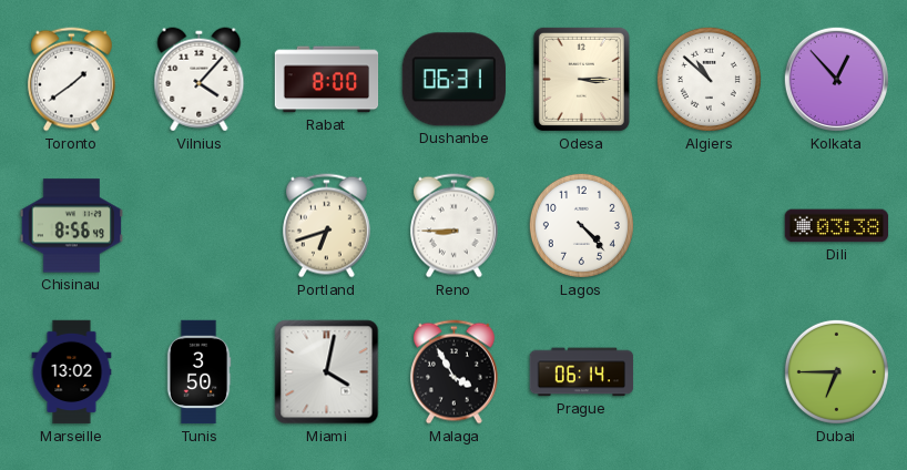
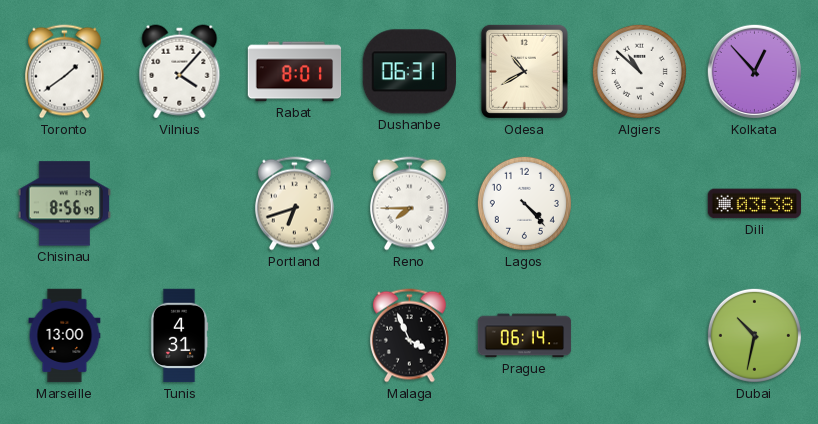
Rabat: 8:00 -> 8:01
Odesa: 3:15 -> 10:40
Reno: 8:45 -> 7:45
Marseille: 13:02 -> 13:00
Tunis: 3:50 -> 4:31
Miami: 4:02 -> none
Malaga: 3:55 -> 3:56
Dubai: 6:45 -> 10:32
